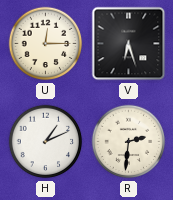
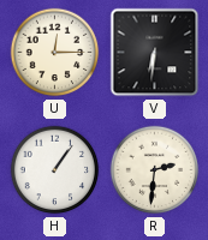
V: 6:27 -> 6:31
H: 1:11 -> 1:06
